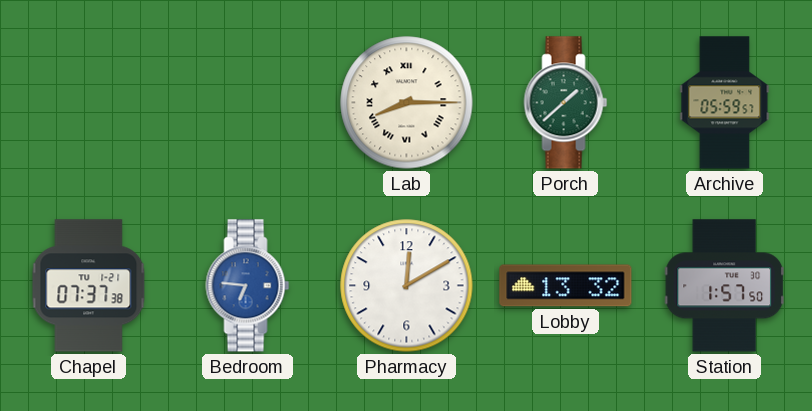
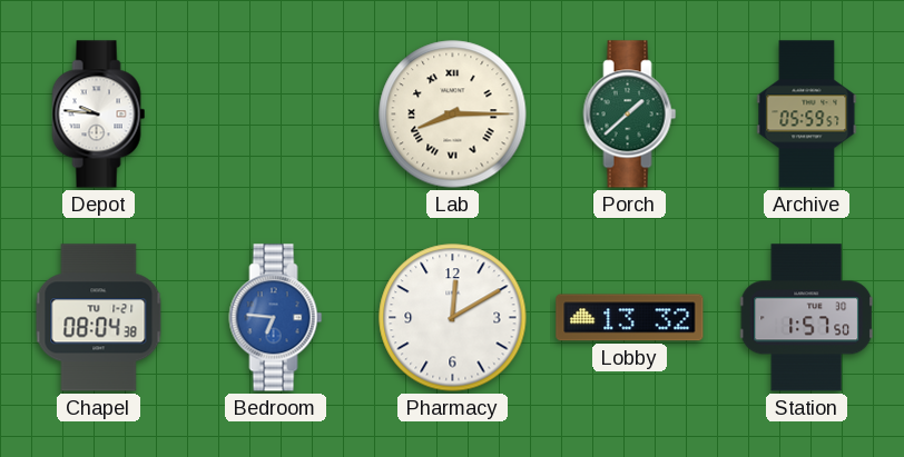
Depot: none -> 9:46
Chapel: 07:37 -> 08:04
